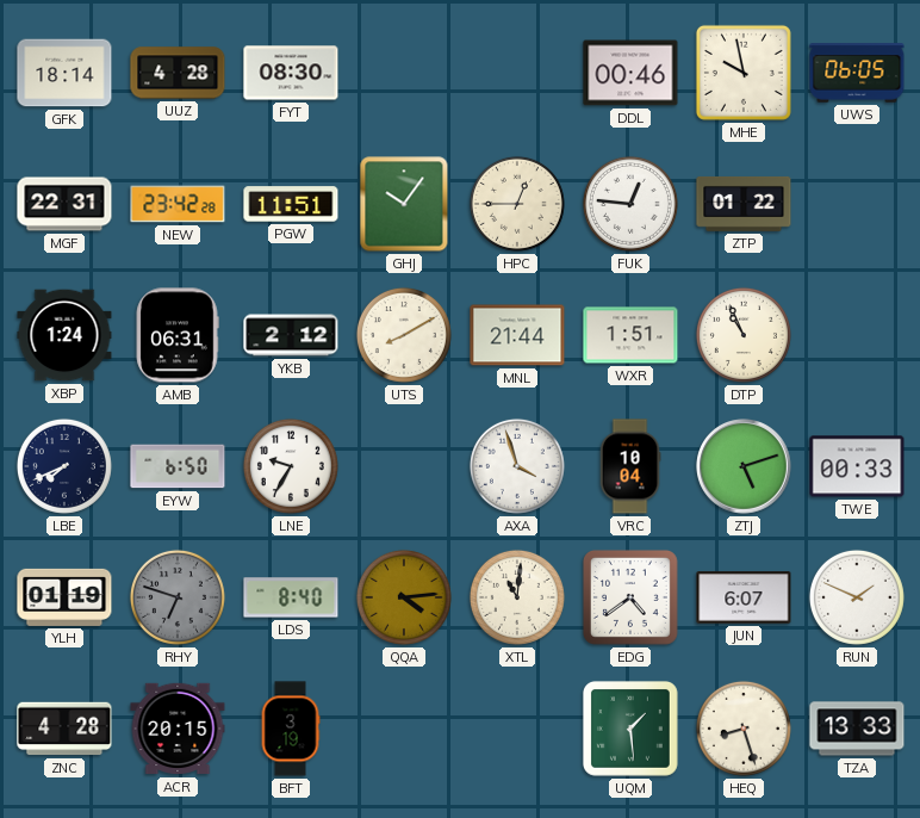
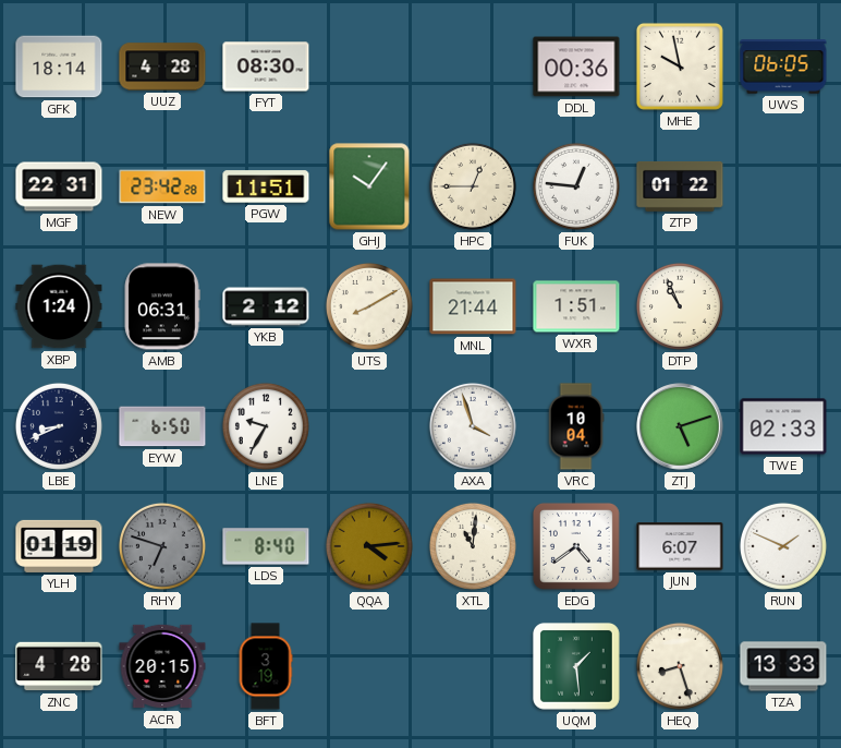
DDL: 00:46 -> 00:36
LBE: 7:41 -> 8:41
TWE: 00:33 -> 02:33
